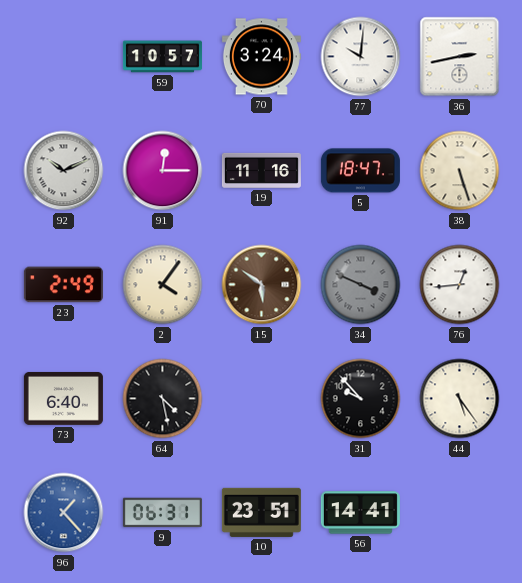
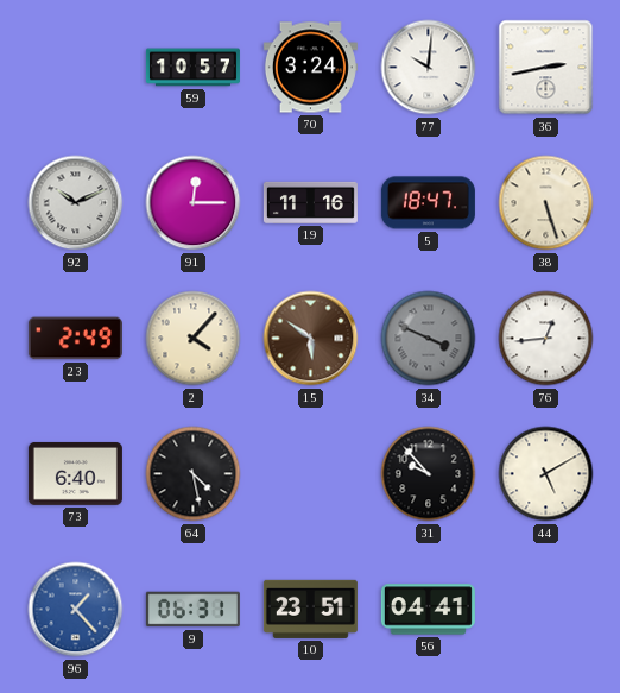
2: 4:06 -> 4:07
44: 5:24 -> 5:10
56: 14:41 -> 04:41
